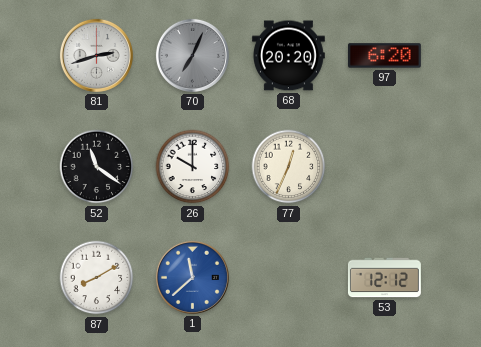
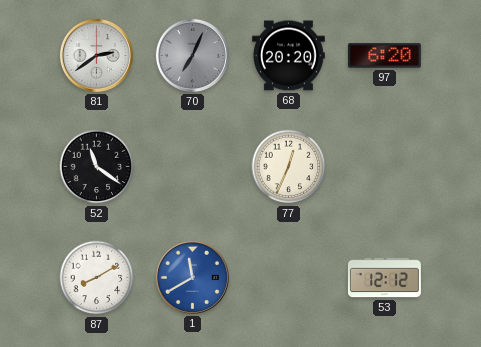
81: 2:42 -> 2:39
26: 10:00 -> none
1: 11:38 -> 11:40
